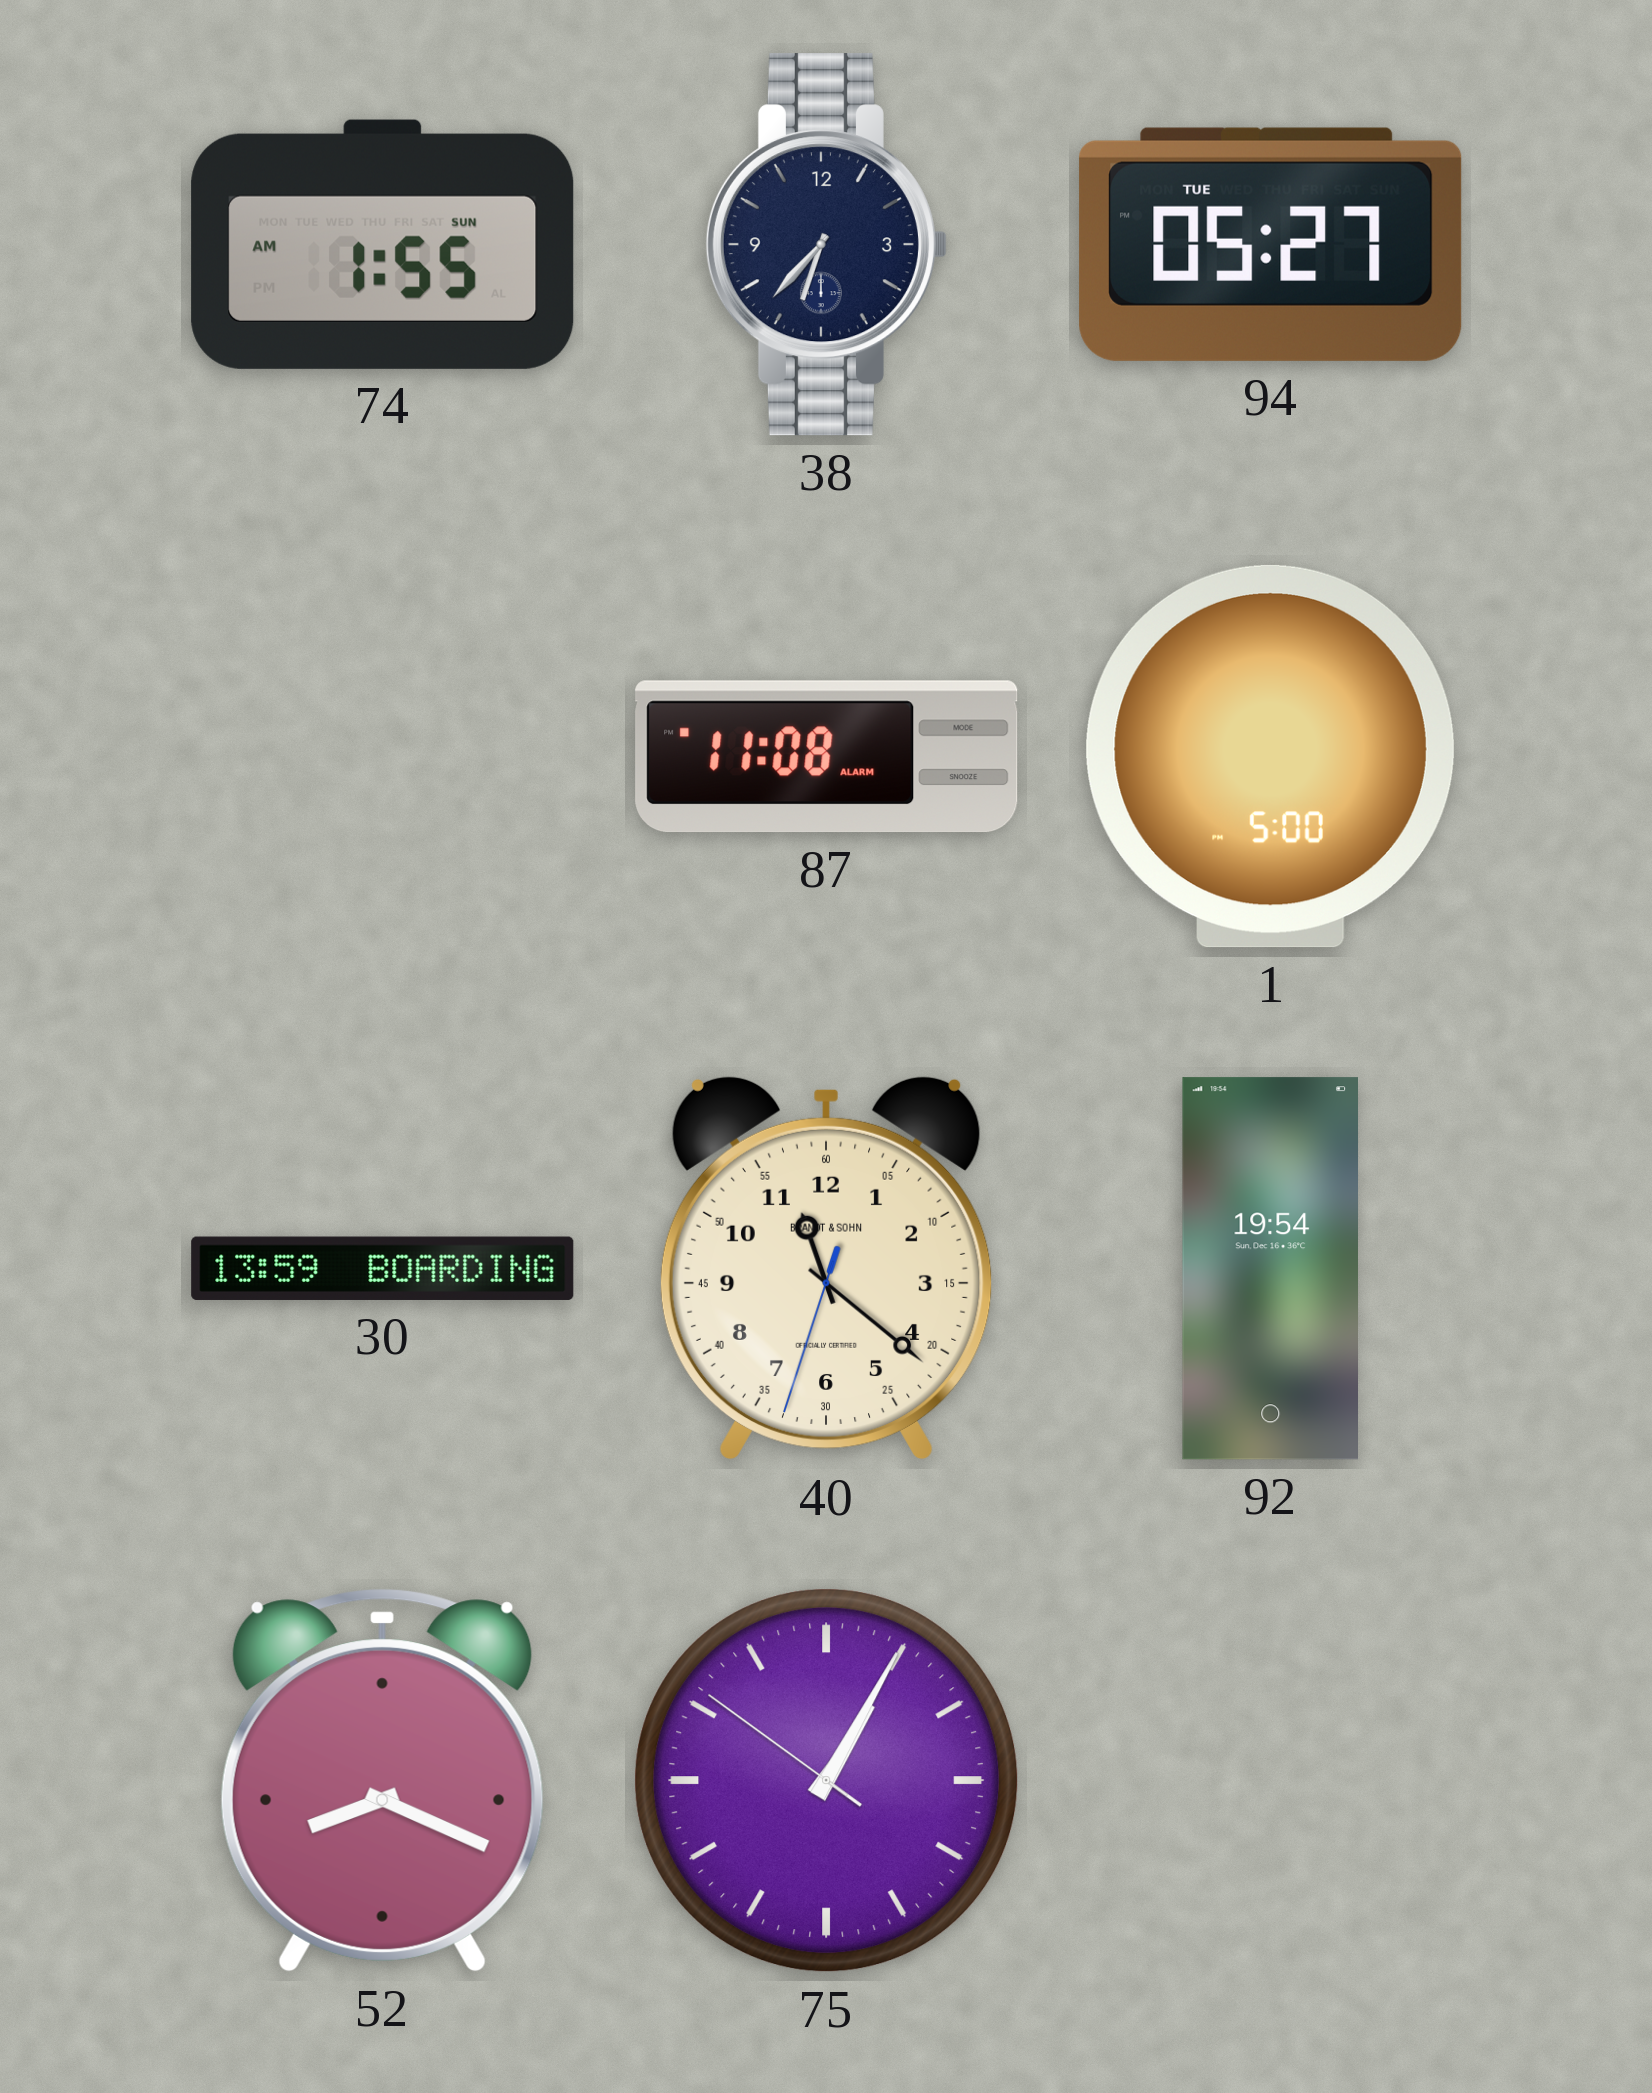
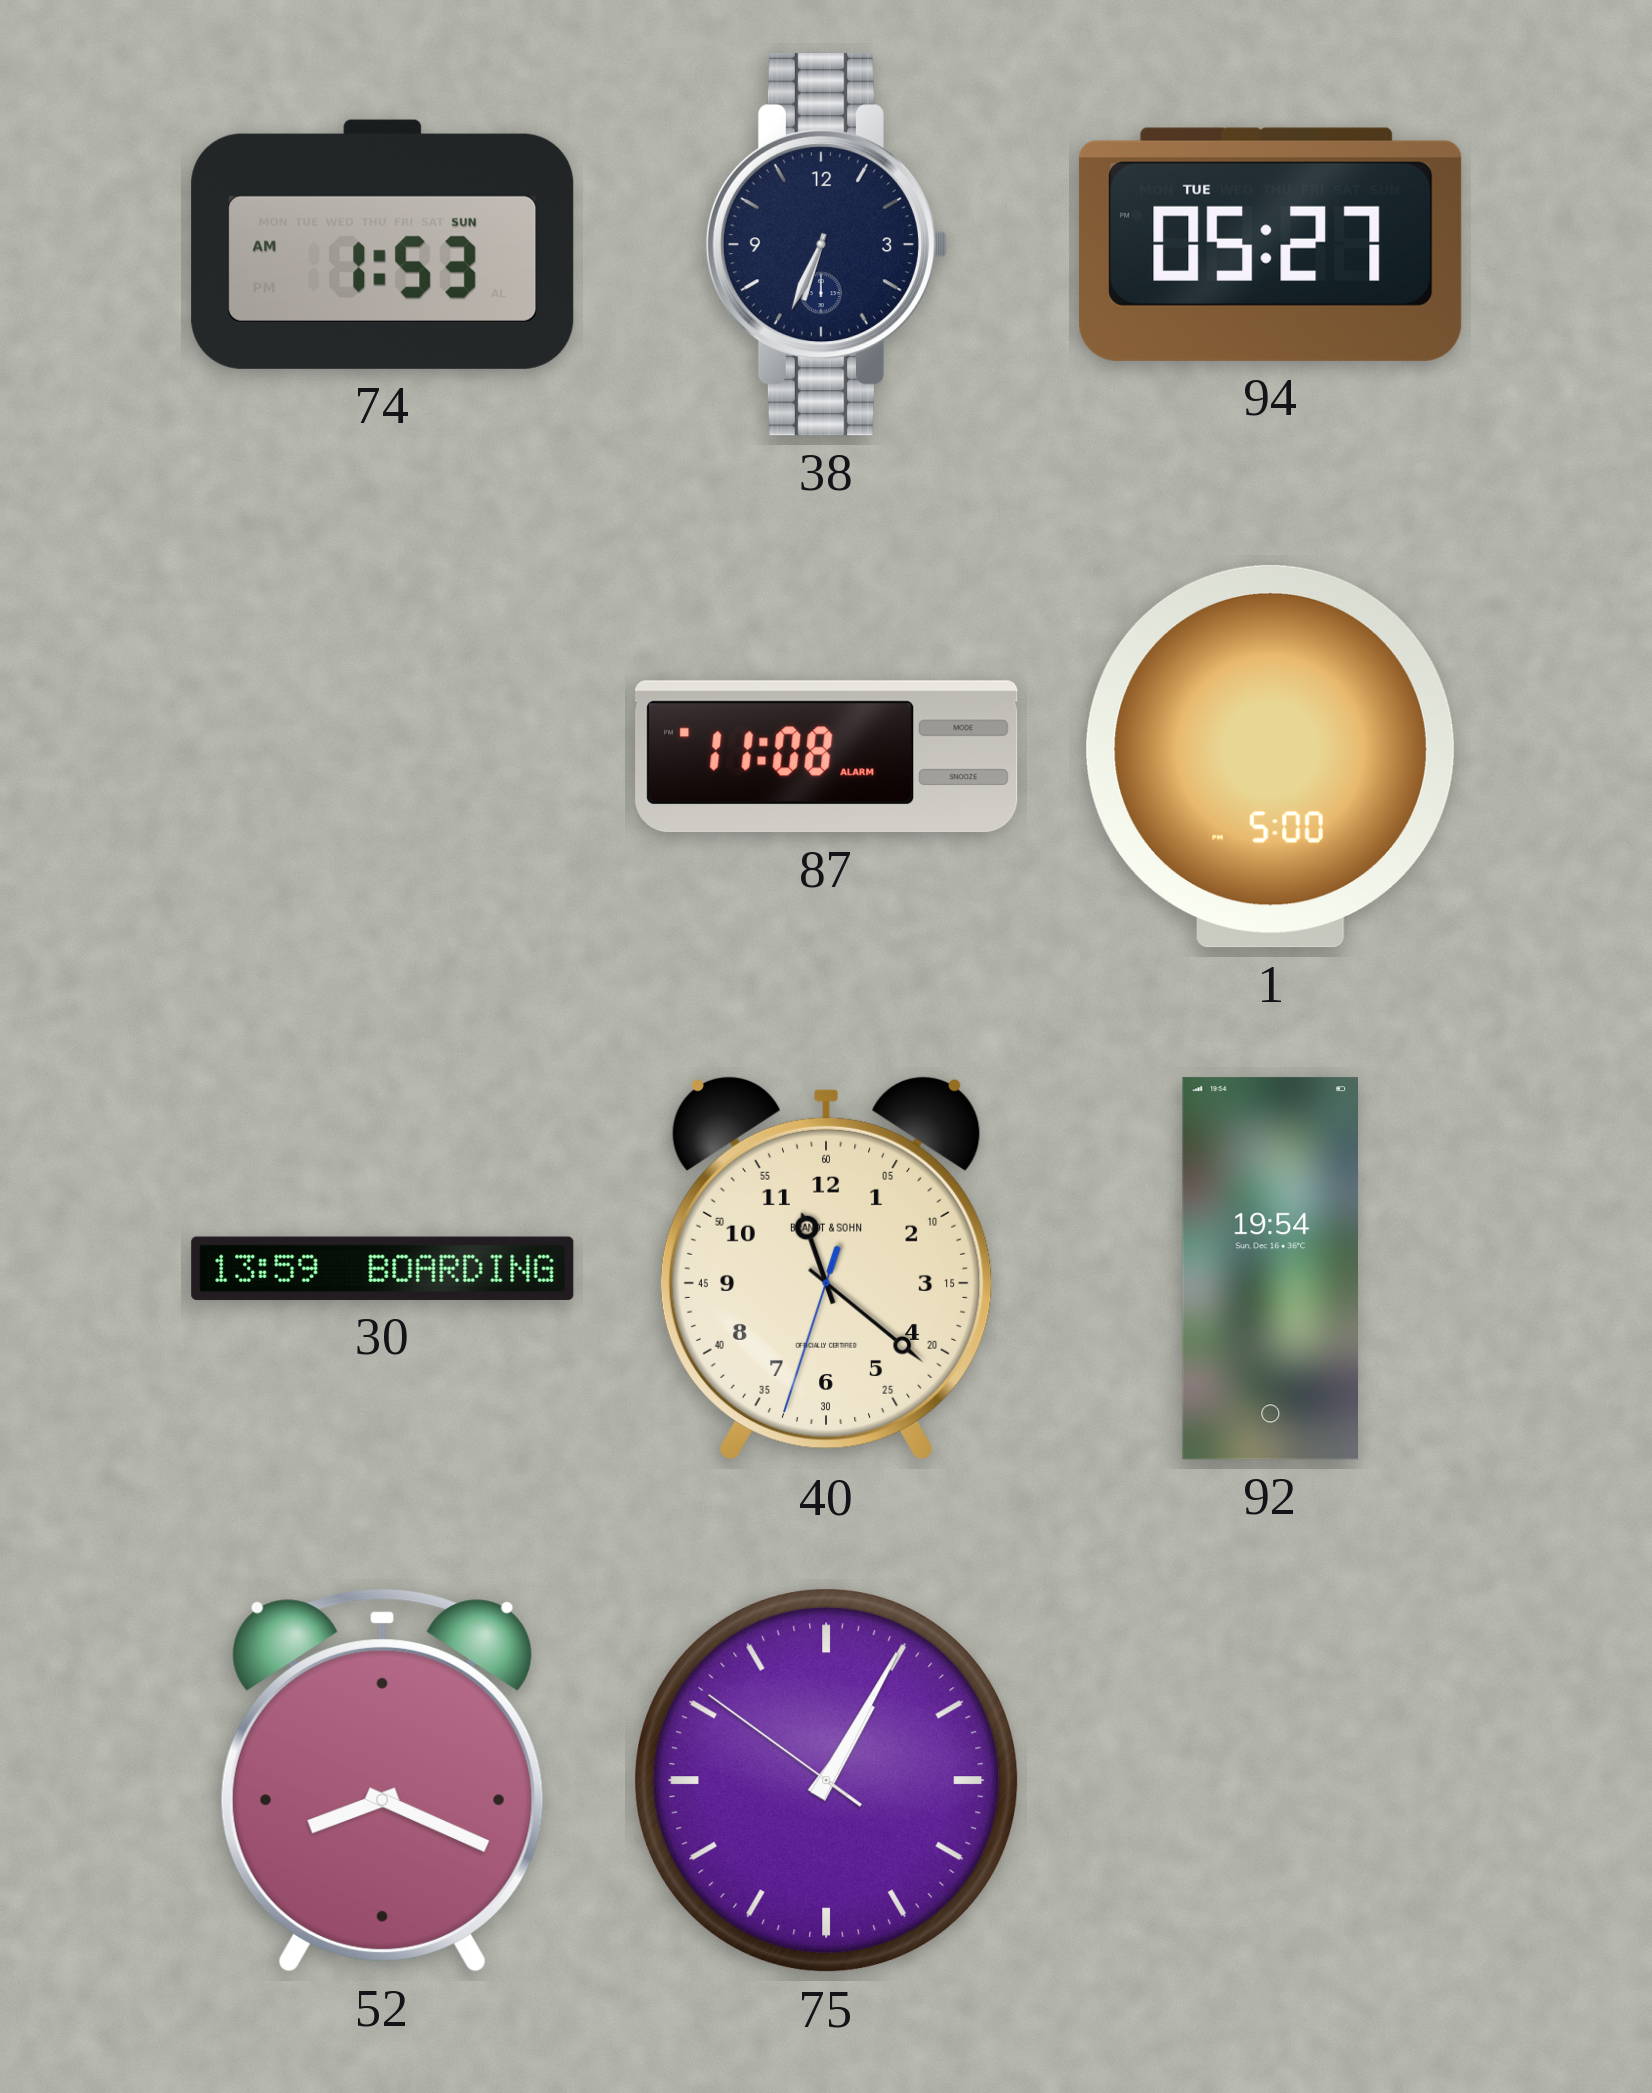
74: 1:55 -> 1:53
38: 6:37 -> 6:34
